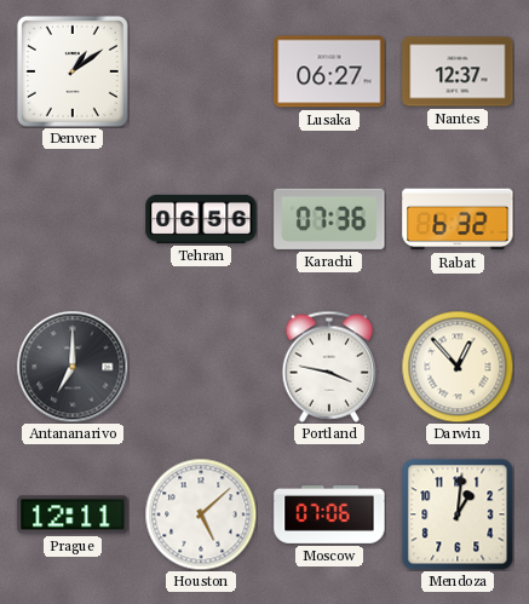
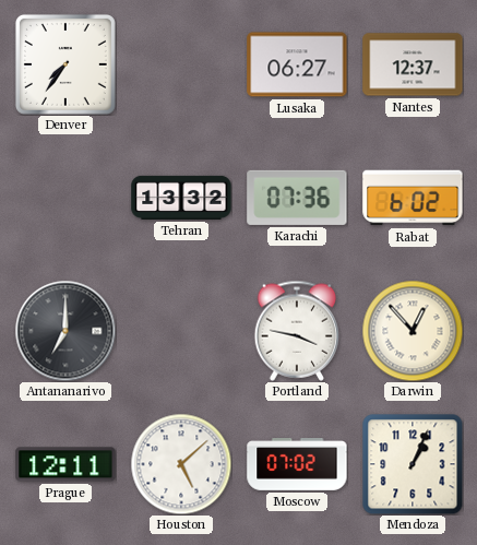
Denver: 1:09 -> 7:36
Tehran: 06:56 -> 13:32
Rabat: 6:32 -> 6:02
Moscow: 07:06 -> 07:02
Mendoza: 1:01 -> 1:04
